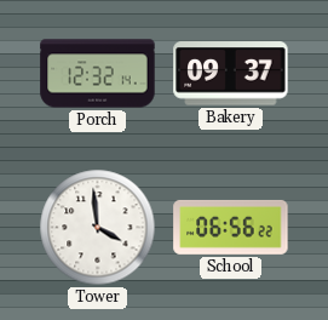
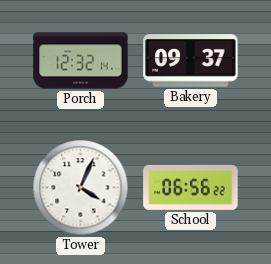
Tower: 3:59 -> 4:04
